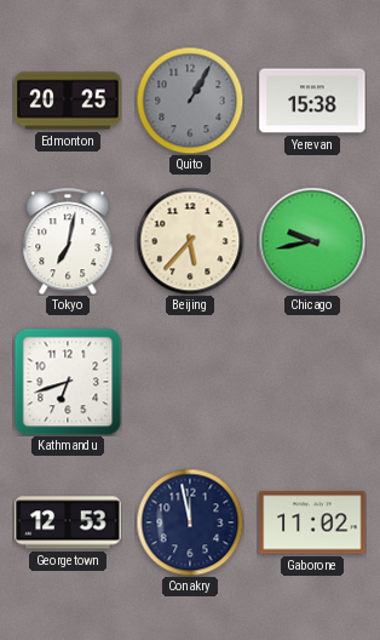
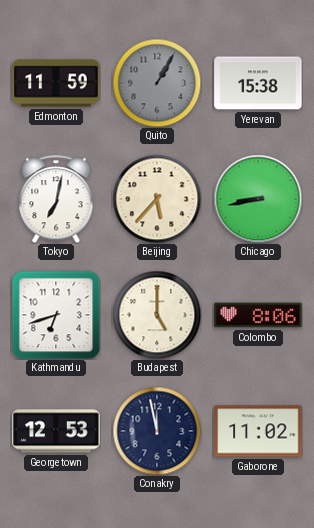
Edmonton: 20:25 -> 11:59
Chicago: 9:43 -> 8:43
Budapest: none -> 5:00
Colombo: none -> 8:06
